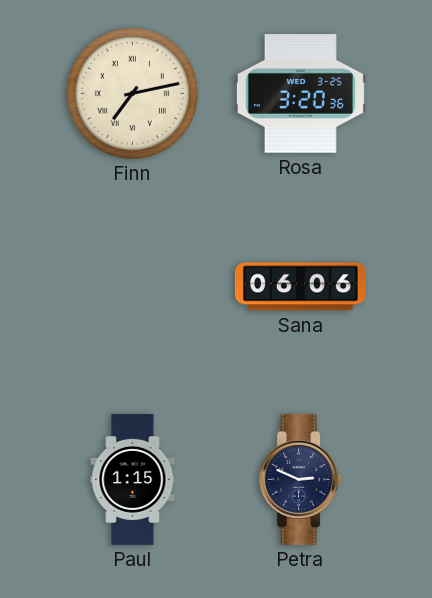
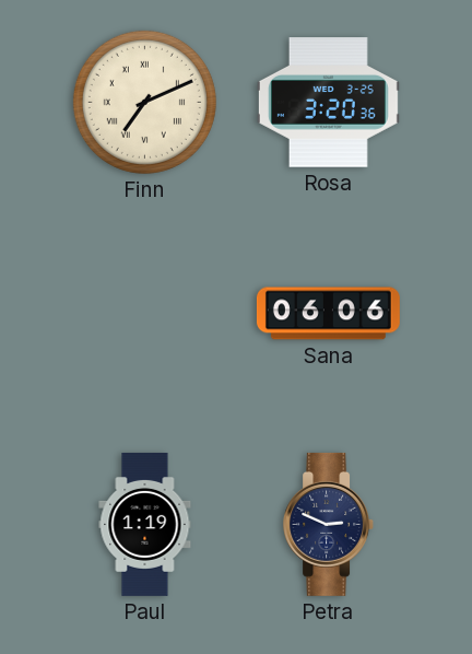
Finn: 7:13 -> 7:11
Paul: 1:15 -> 1:19
